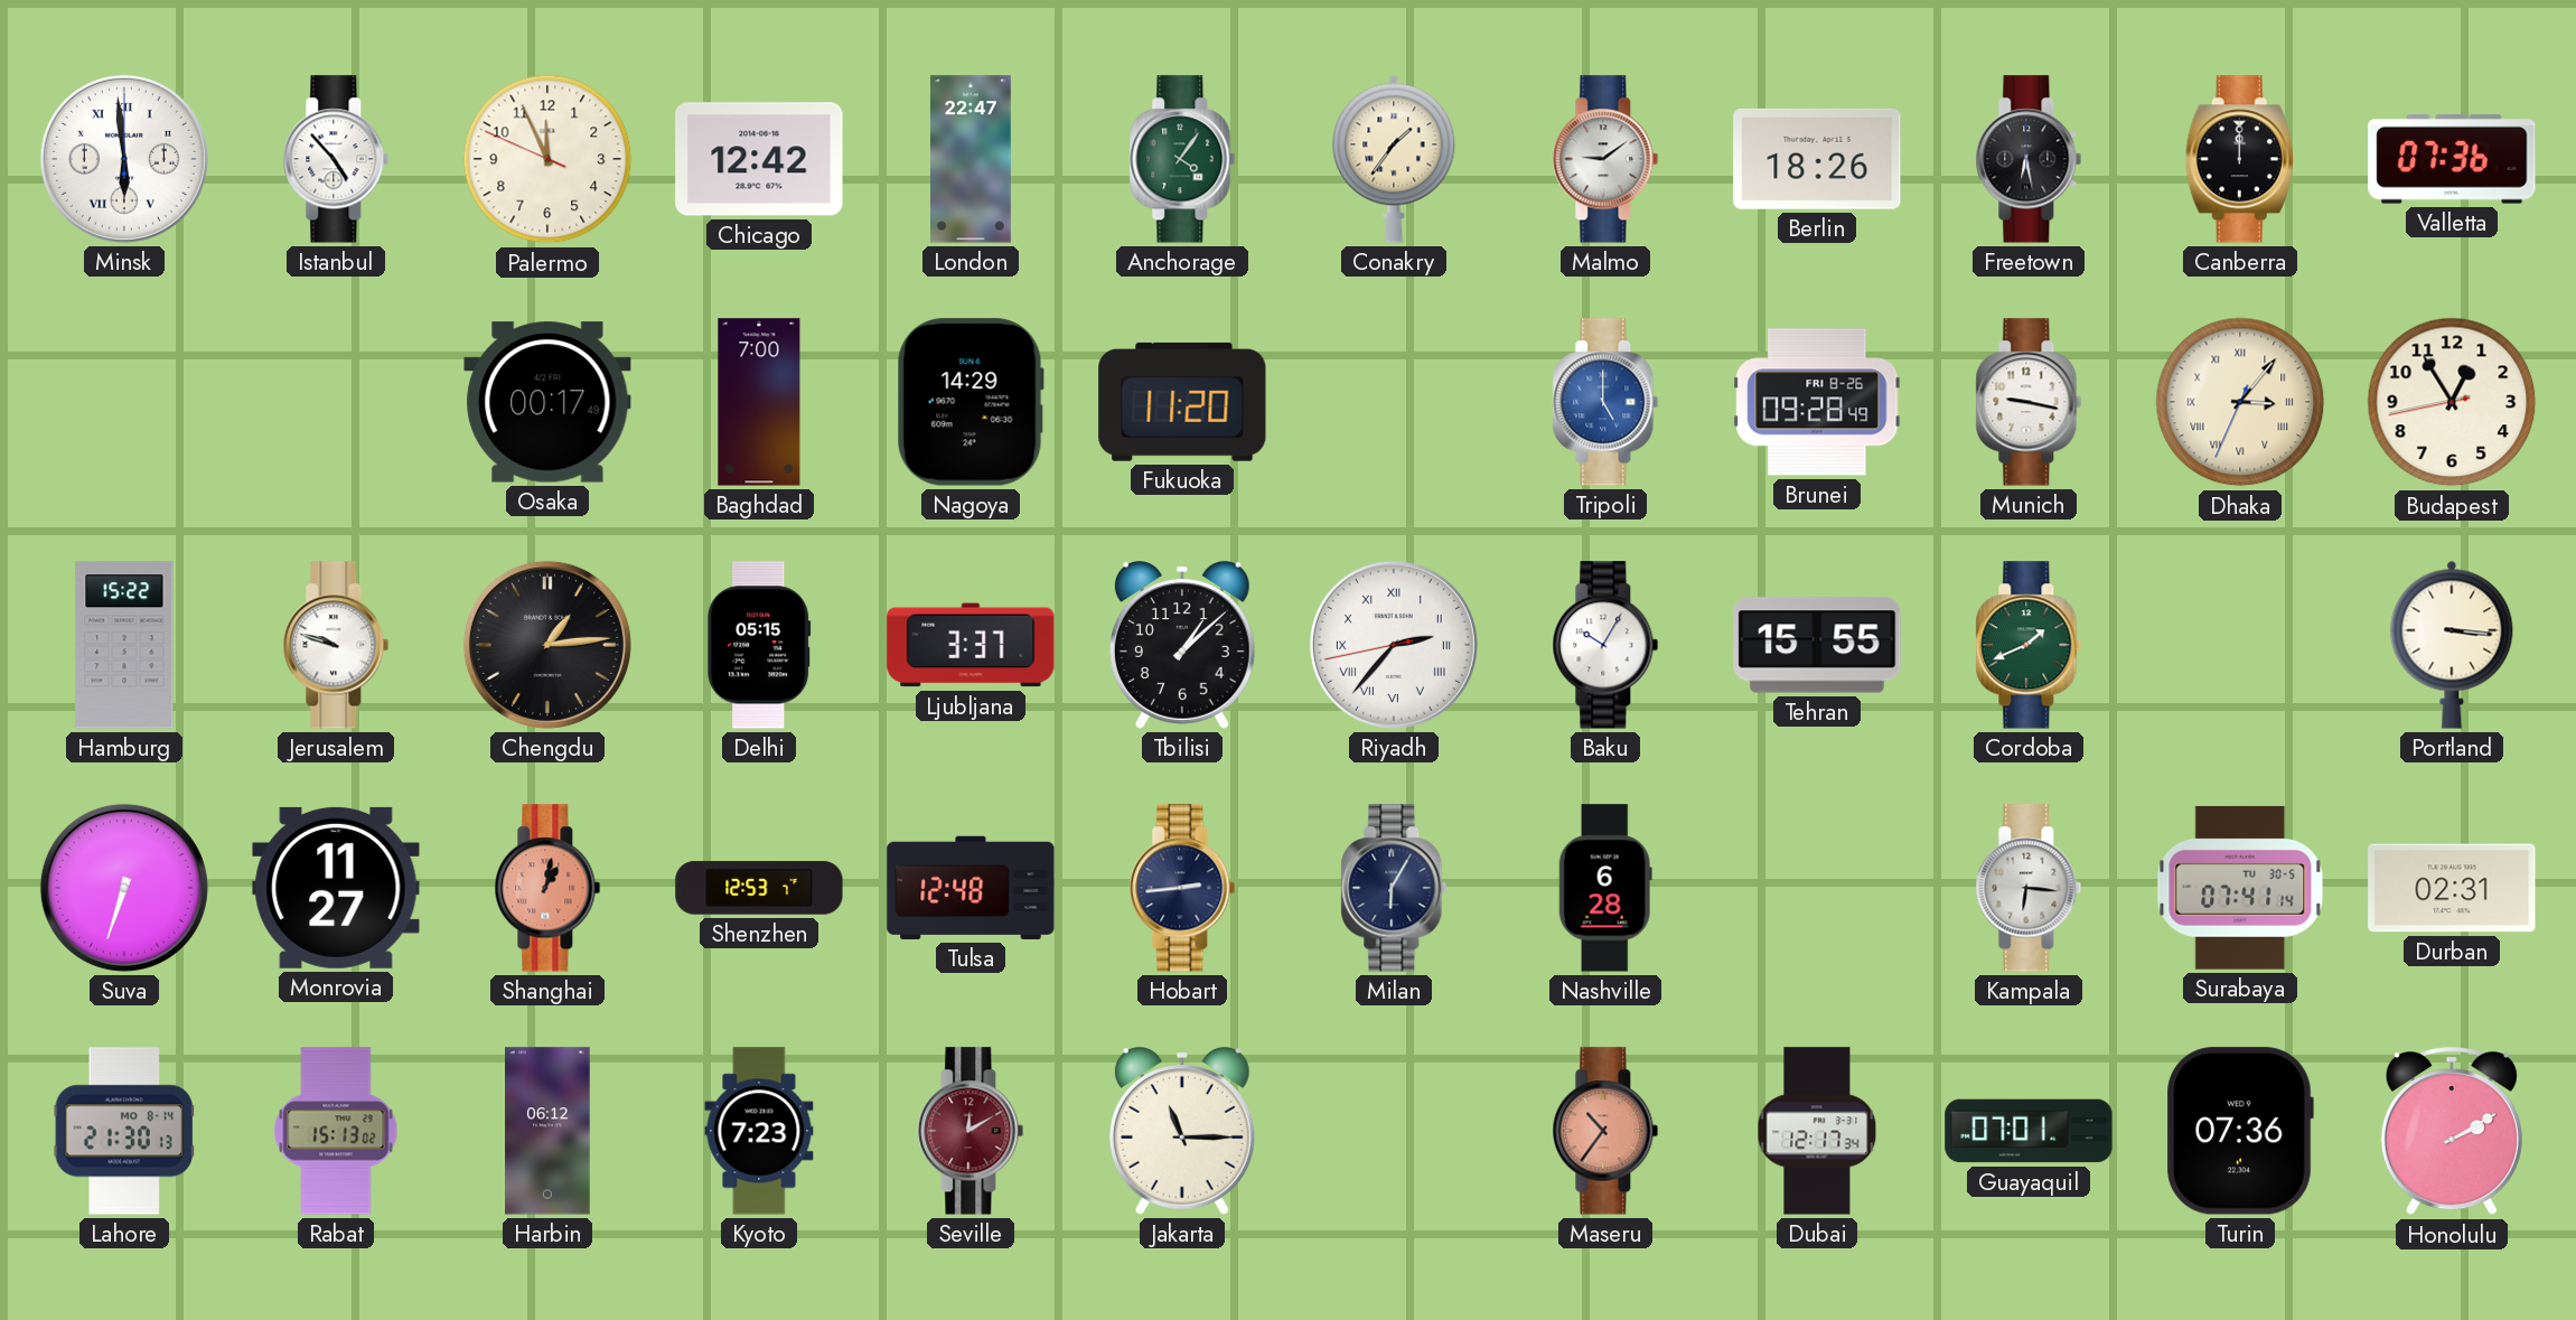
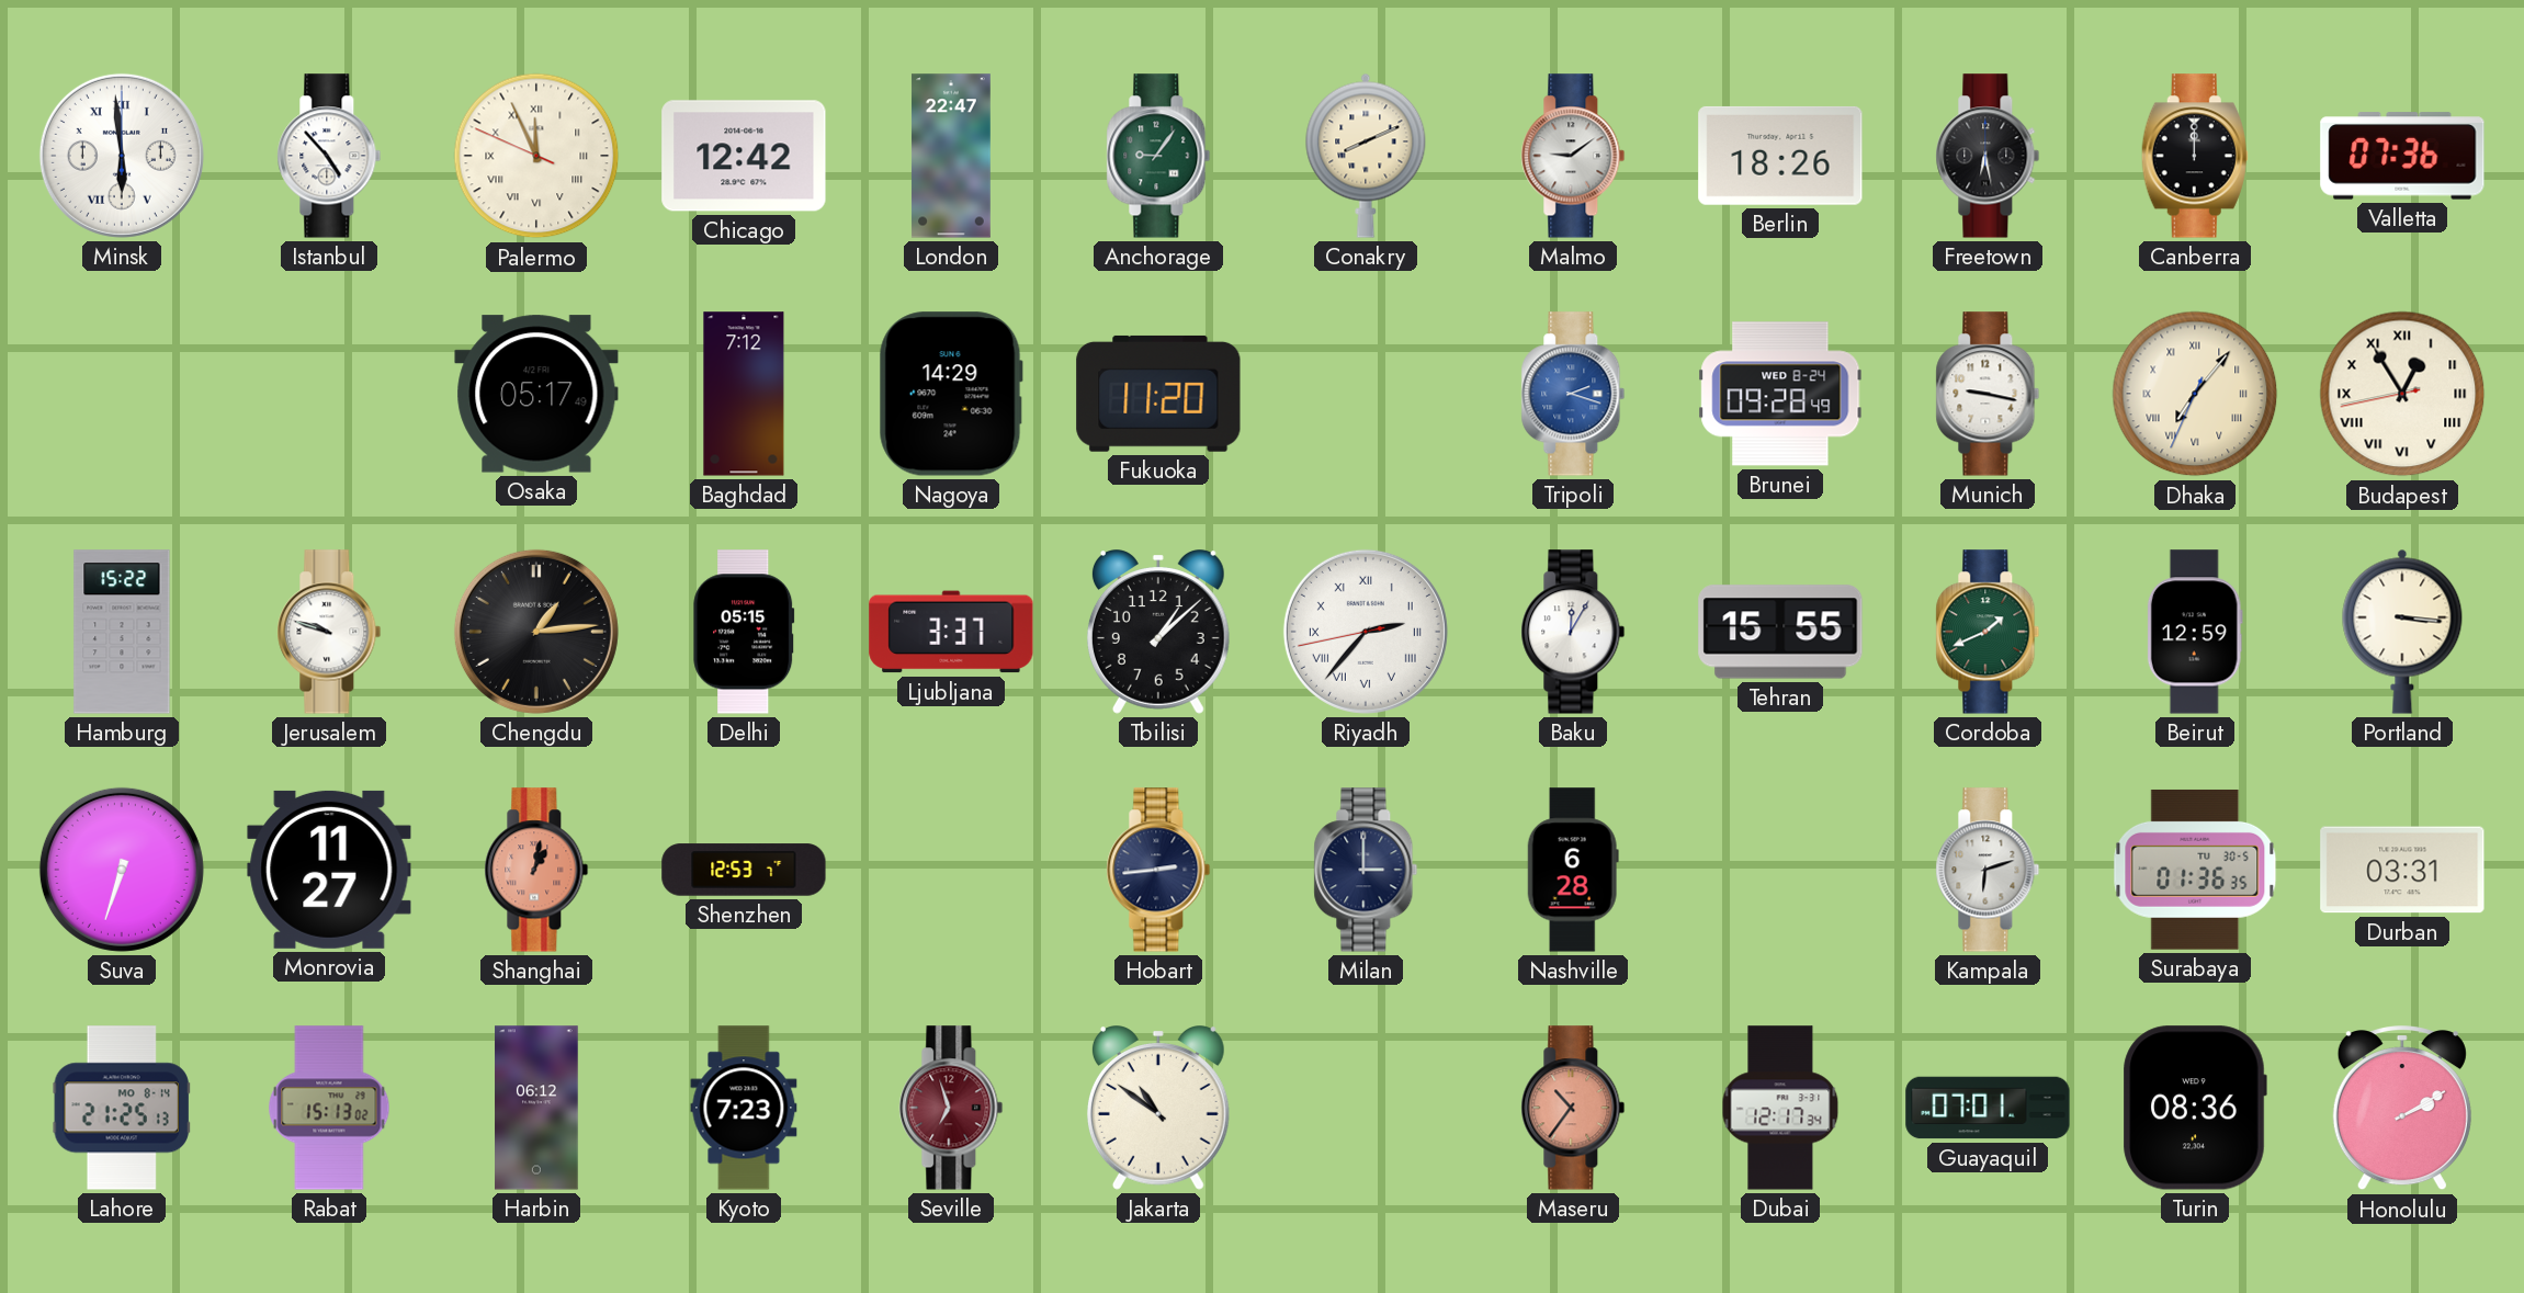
Palermo numerals: Arabic -> Roman
Anchorage: 4:06 -> 9:06
Conakry: 1:36 -> 8:11
Osaka: 00:17 -> 05:17
Baghdad: 7:00 -> 7:12
Tripoli: 5:00 -> 2:18
Brunei date: FRI 8-26 -> WED 8-24
Dhaka: 3:06 -> 7:06
Budapest numerals: Arabic -> Roman
Baku: 10:05 -> 12:05
Beirut: none -> 12:59
Tulsa: 12:48 -> none
Milan: 6:05 -> 3:00
Kampala: 6:16 -> 6:12
Surabaya: 07:41 -> 01:36
Durban: 02:31 -> 03:31
Lahore: 21:30 -> 21:25
Seville: 12:10 -> 6:57
Jakarta: 11:15 -> 10:51
Turin: 07:36 -> 08:36
